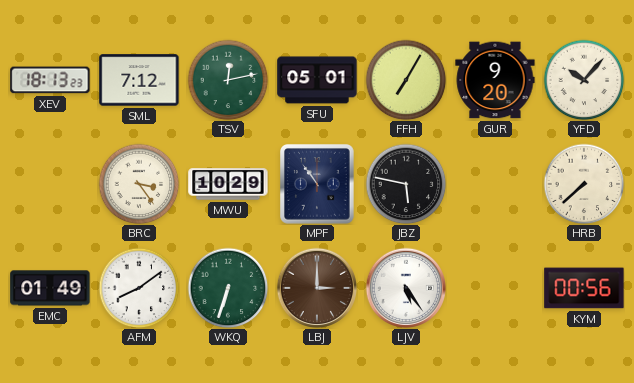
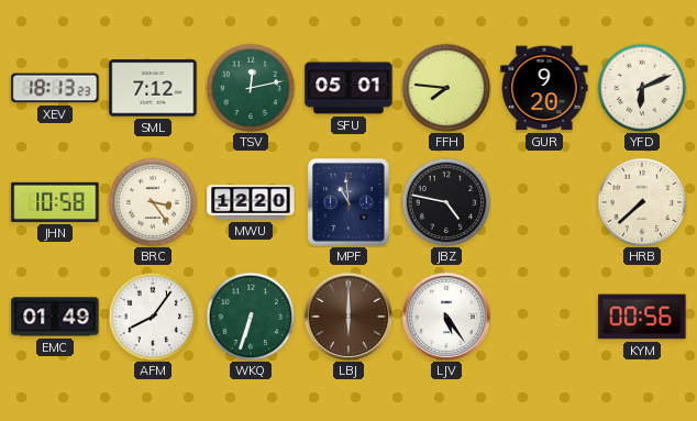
FFH: 7:05 -> 7:46
YFD: 10:07 -> 6:11
JHN: none -> 10:58
MWU: 10:29 -> 12:20
MPF: 10:54 -> 10:59
JBZ: 5:47 -> 4:47
AFM: 8:09 -> 8:06
LBJ: 3:00 -> 6:00
